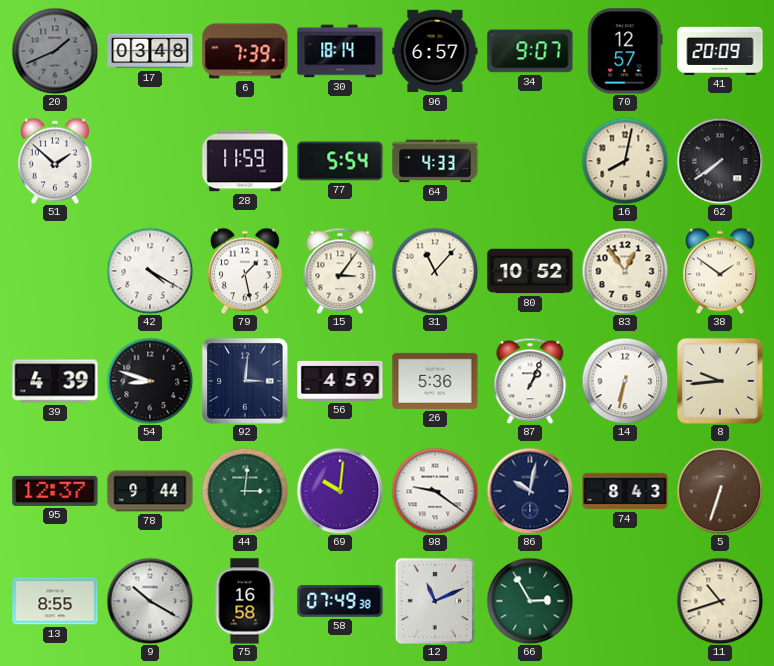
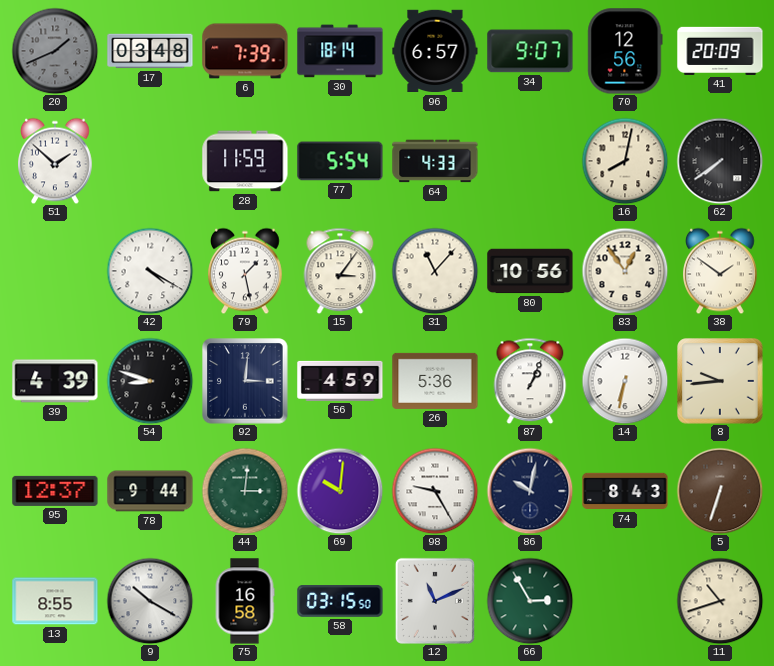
70: 12:57 -> 12:56
80: 10:52 -> 10:56
98: 9:21 -> 9:25
58: 07:49 -> 03:15
